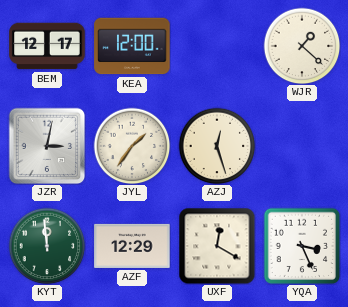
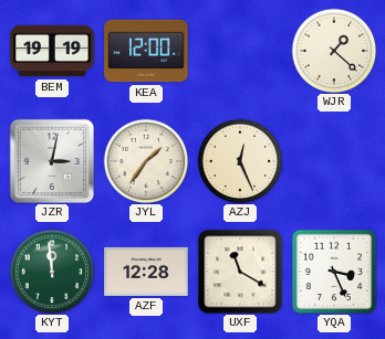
BEM: 12:17 -> 19:19
AZJ: 12:27 -> 12:26
AZF: 12:29 -> 12:28
UXF: 12:20 -> 11:20
